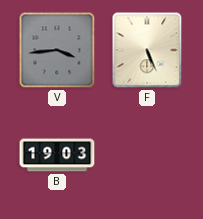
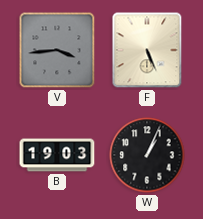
W: none -> 1:04
